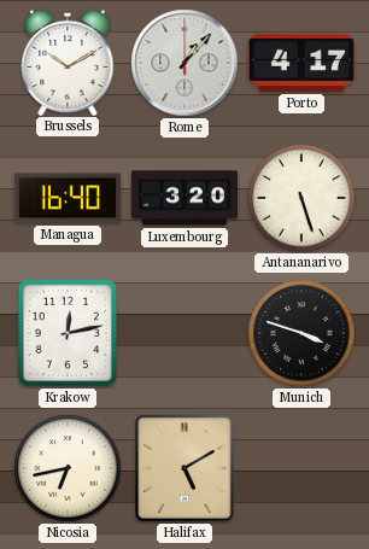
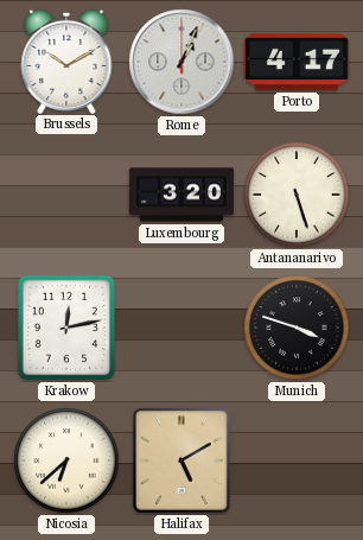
Rome: 1:07 -> 1:04
Managua: 16:40 -> none
Nicosia: 6:43 -> 6:38
